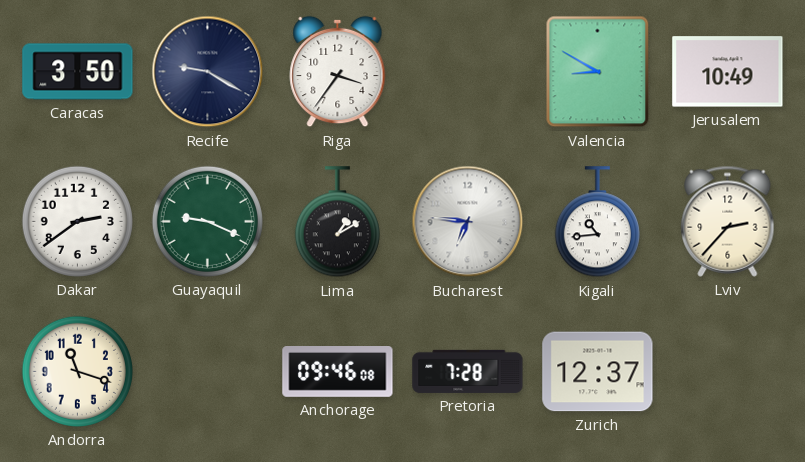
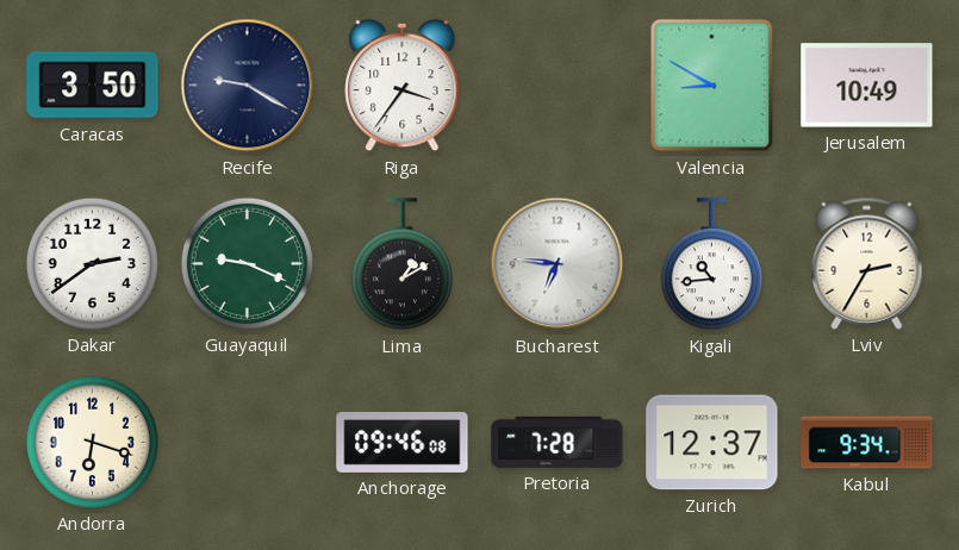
Lviv: 2:37 -> 2:35
Andorra: 11:18 -> 6:18
Kabul: none -> 9:34
